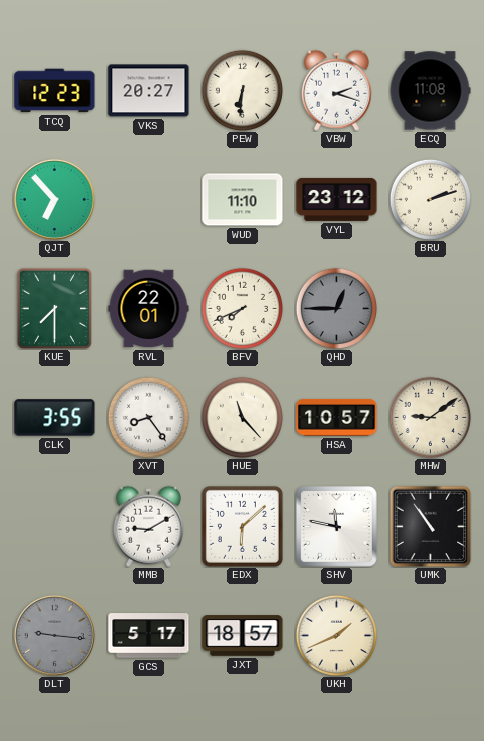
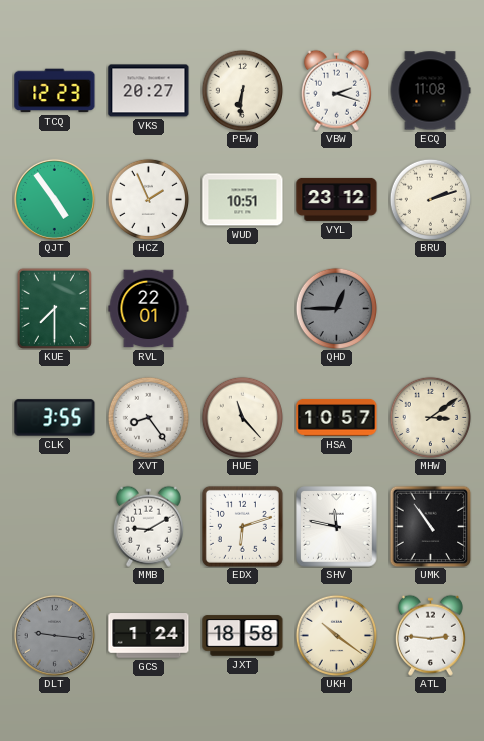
QJT: 6:53 -> 4:54
HCZ: none -> 1:56
WUD: 11:10 -> 10:51
BFV: 7:41 -> none
MHW: 9:09 -> 3:09
EDX: 6:08 -> 6:12
GCS: 5:17 -> 1:24
JXT: 18:57 -> 18:58
UKH: 1:41 -> 10:21
ATL: none -> 2:46
